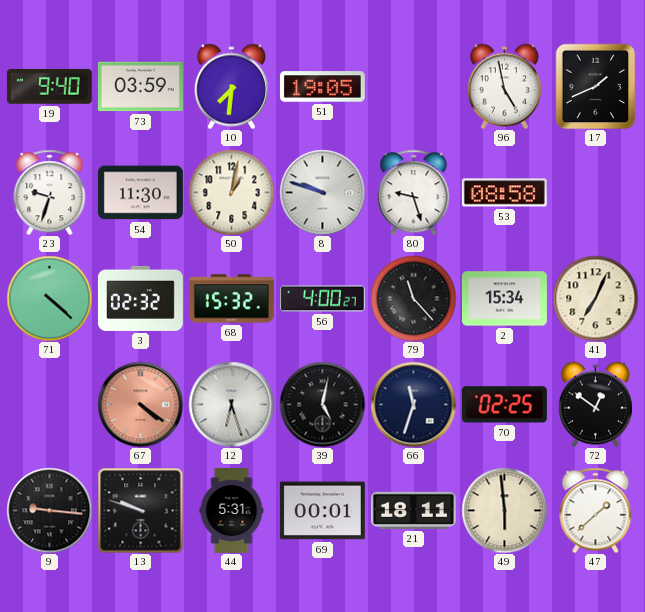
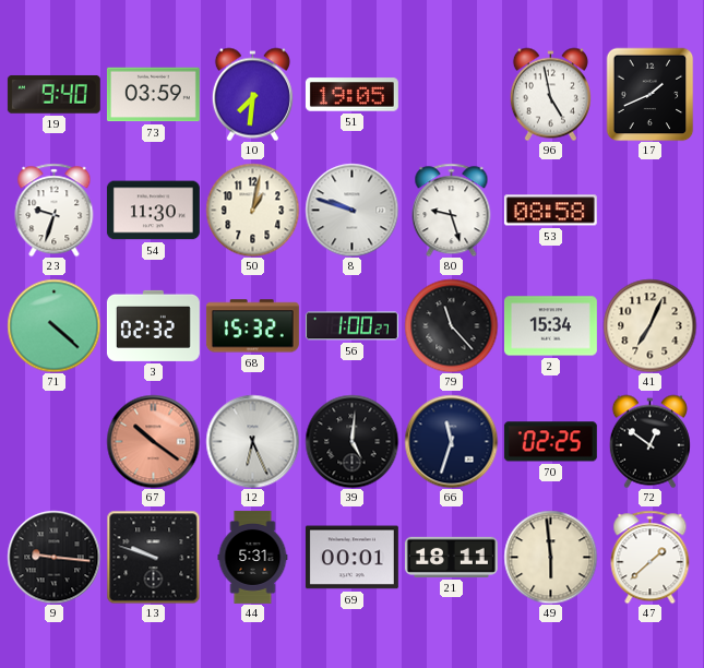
56: 4:00 -> 1:00
67: 4:21 -> 10:21
12: 6:27 -> 6:26
39: 5:02 -> 5:01
